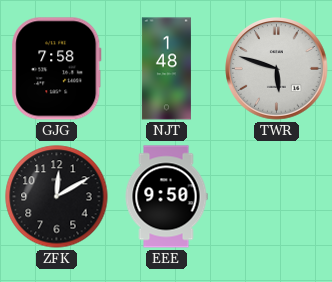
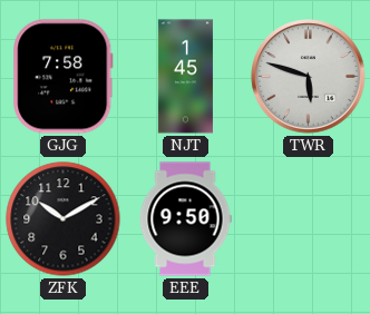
NJT: 1:48 -> 1:45
ZFK: 12:10 -> 10:10
